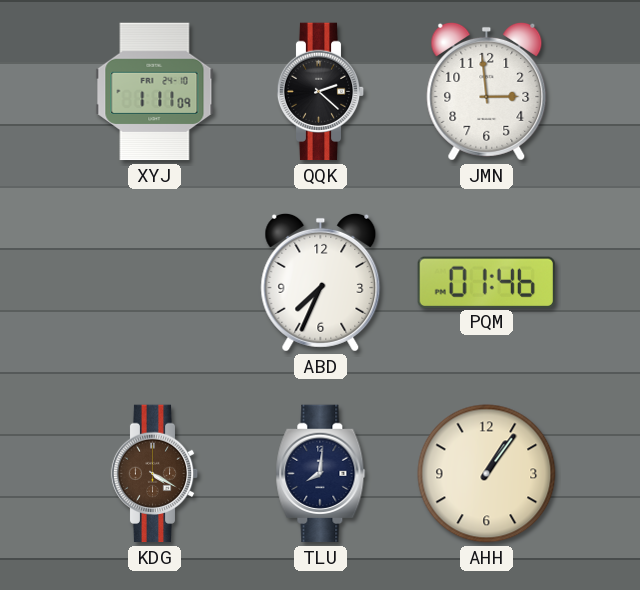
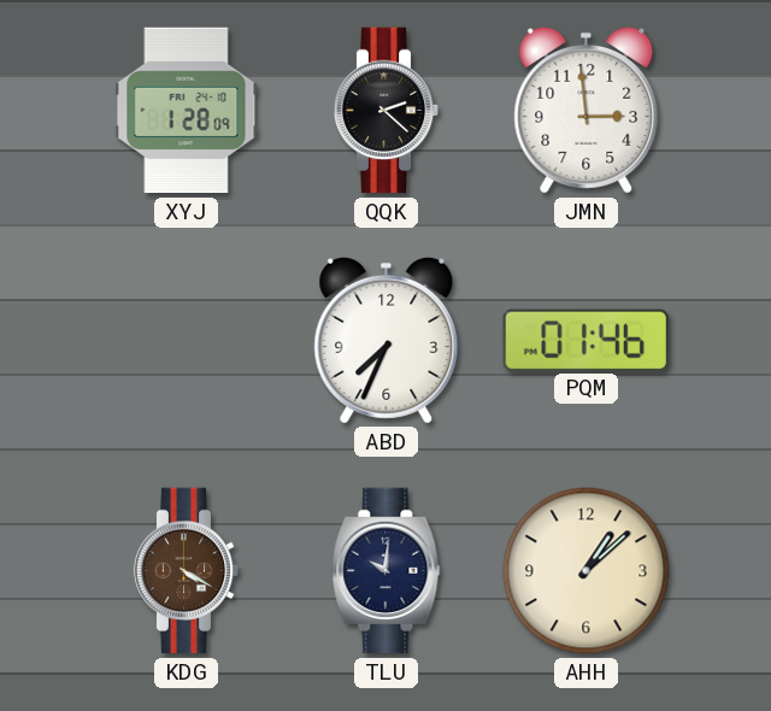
XYJ: 1:11 -> 1:28
TLU: 8:01 -> 10:01
AHH: 1:06 -> 1:08
